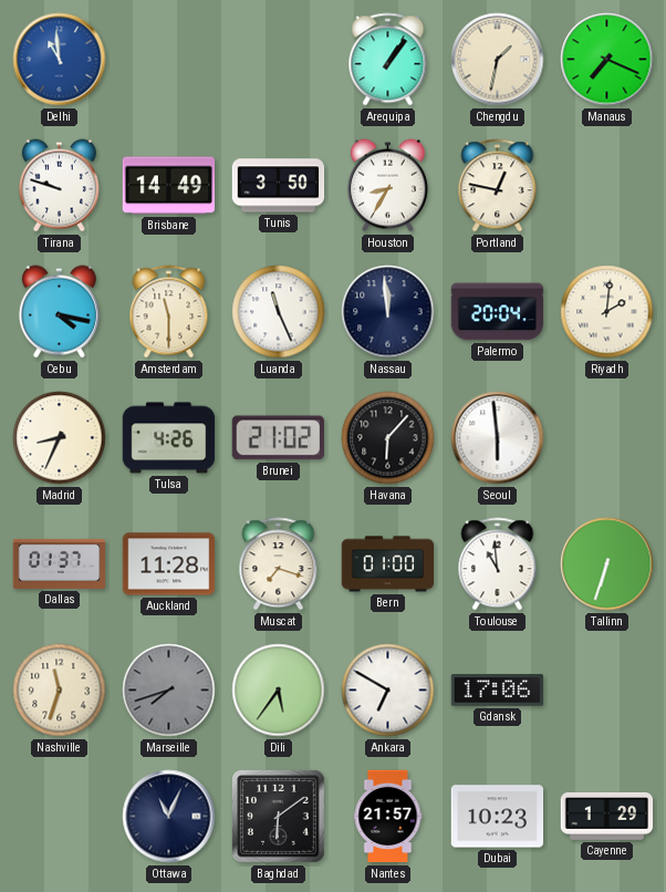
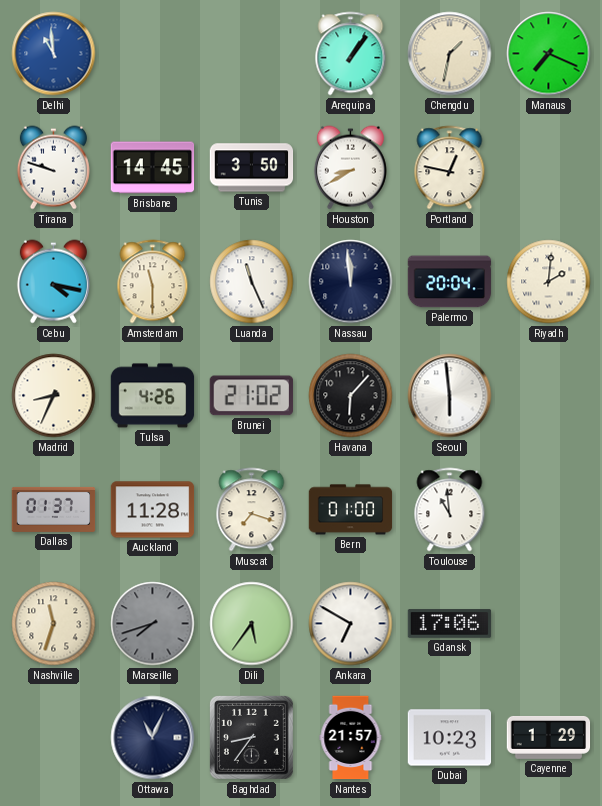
Brisbane: 14:49 -> 14:45
Houston: 8:35 -> 8:40
Tallinn: 6:33 -> none
Baghdad: 6:09 -> 8:36
